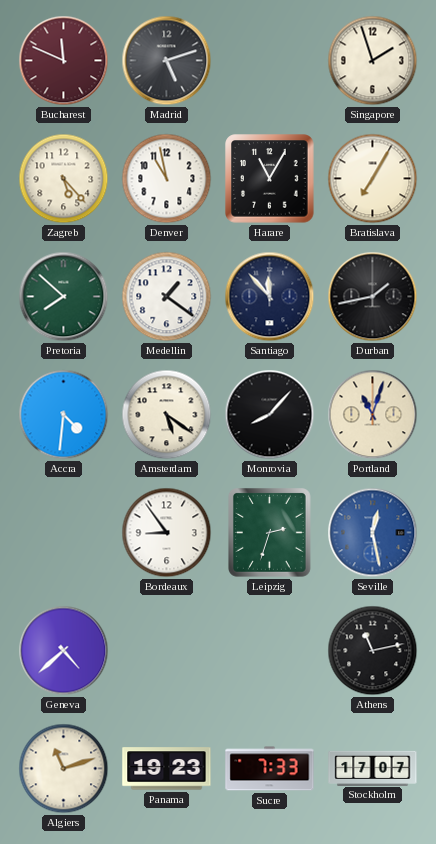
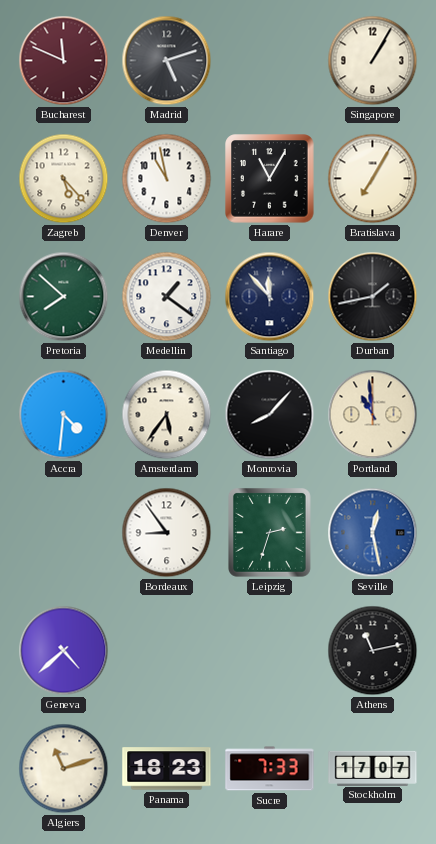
Singapore: 1:57 -> 1:05
Amsterdam: 5:21 -> 5:36
Portland: 11:03 -> 10:59
Panama: 19:23 -> 18:23
